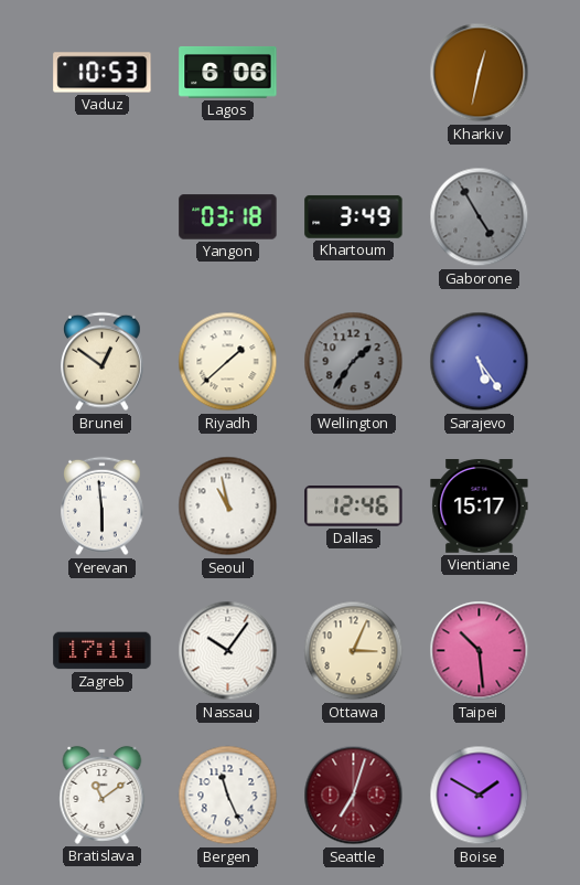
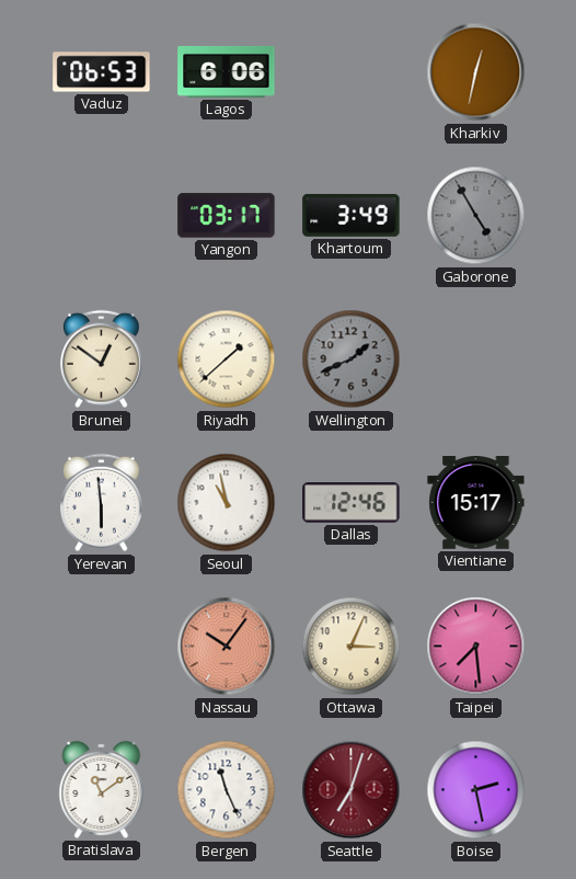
Vaduz: 10:53 -> 06:53
Yangon: 03:18 -> 03:17
Wellington: 1:36 -> 1:41
Sarajevo: 5:24 -> none
Zagreb: 17:11 -> none
Nassau dial: white -> salmon
Taipei: 10:29 -> 7:29
Boise: 1:50 -> 2:28
